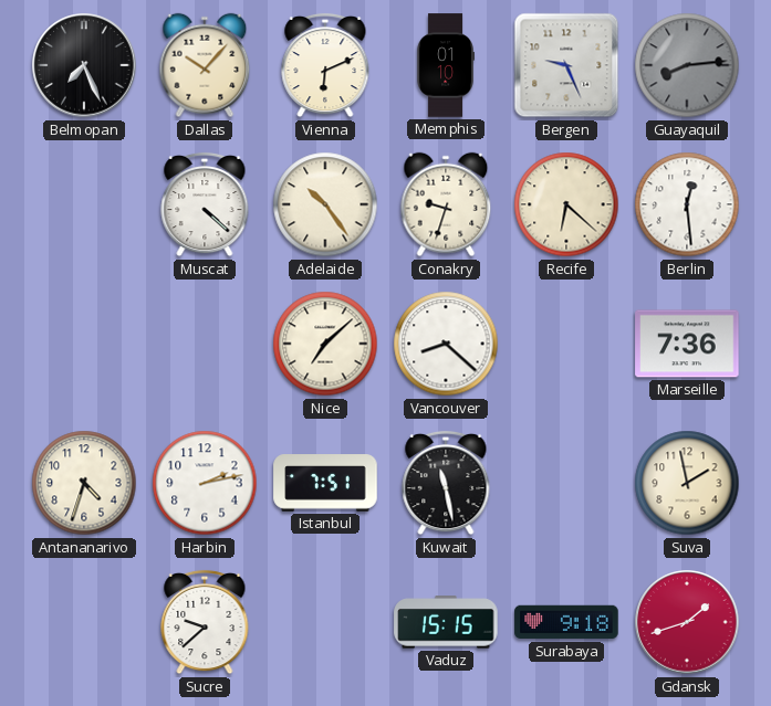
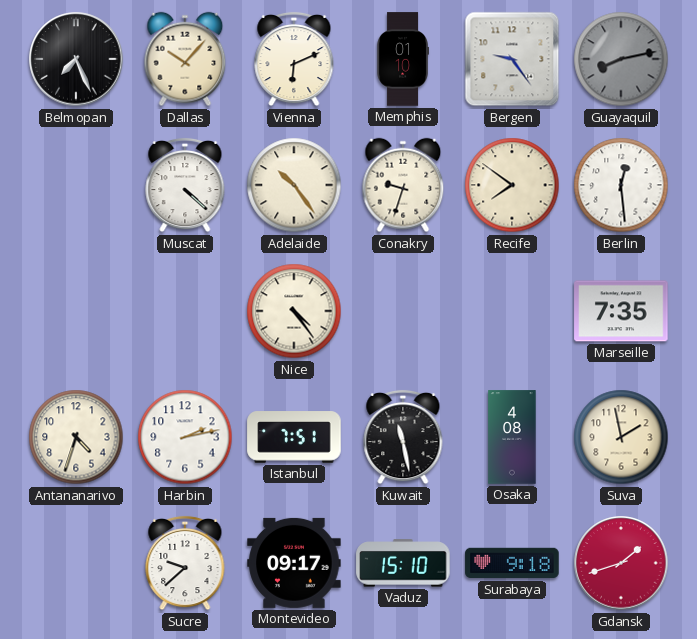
Bergen: 9:26 -> 9:24
Guayaquil: 8:14 -> 8:13
Recife: 6:22 -> 7:51
Nice: 7:08 -> 4:24
Vancouver: 8:22 -> none
Marseille: 7:36 -> 7:35
Osaka: none -> 4:08
Montevideo: none -> 09:17
Vaduz: 15:15 -> 15:10
